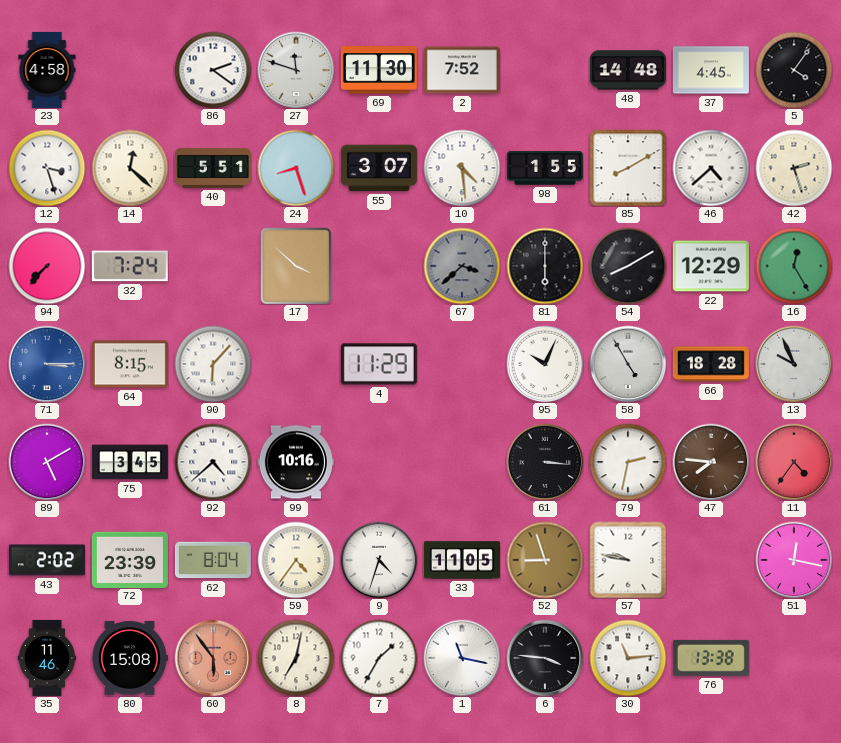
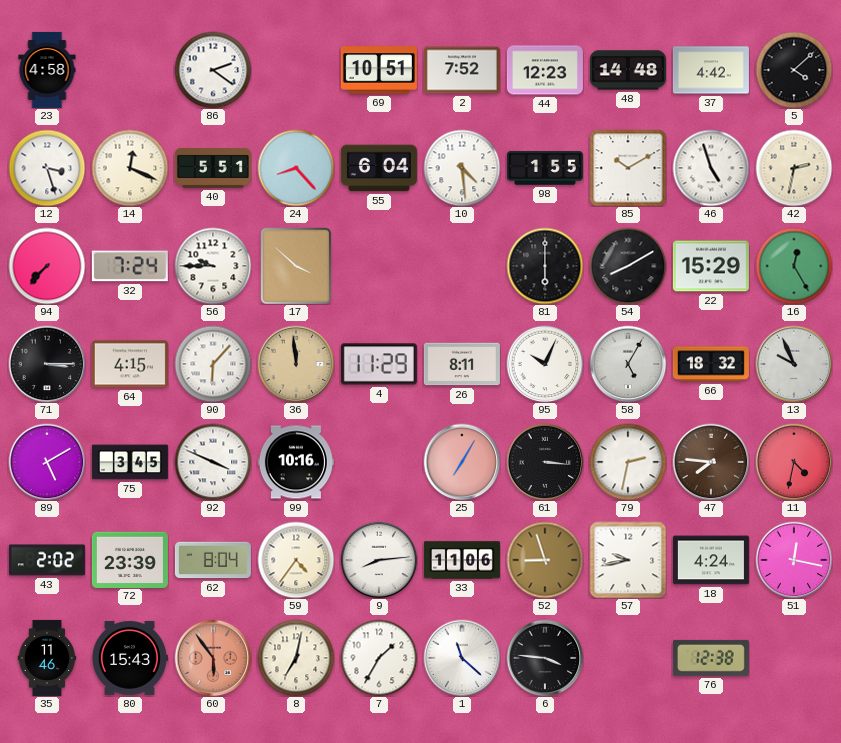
27: 11:48 -> none
69: 11:30 -> 10:51
44: none -> 12:23
37: 4:45 -> 4:42
5: 4:06 -> 4:08
14: 12:22 -> 12:19
24: 8:27 -> 8:23
55: 3:07 -> 6:04
85: 8:10 -> 10:10
46: 4:38 -> 4:57
42: 2:27 -> 2:32
56: none -> 9:45
67: 3:38 -> none
22: 12:29 -> 15:29
71 dial: blue -> black
64: 8:15 -> 4:15
36: none -> 11:59
26: none -> 8:11
58: 4:55 -> 5:05
66: 18:28 -> 18:32
92: 4:38 -> 3:49
25: none -> 7:05
11: 4:36 -> 4:32
9: 4:33 -> 8:14
33: 11:05 -> 11:06
57: 9:47 -> 9:43
18: none -> 4:24
80: 15:08 -> 15:43
1: 11:17 -> 11:22
30: 11:14 -> none
76: 13:38 -> 12:38
